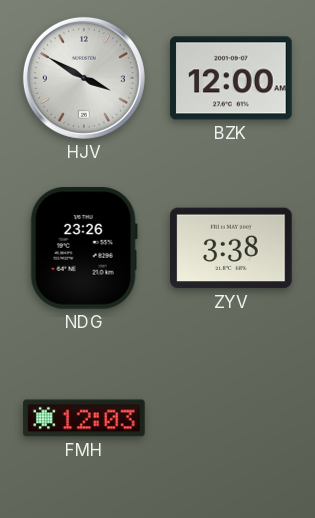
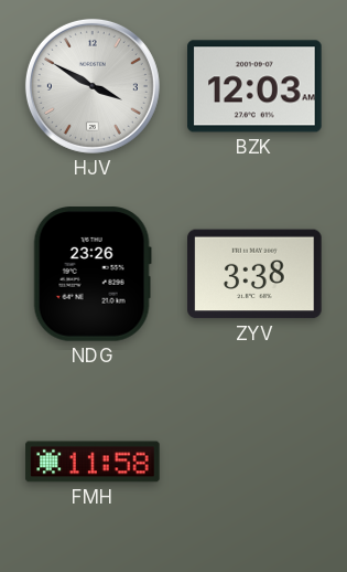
BZK: 12:00 -> 12:03
FMH: 12:03 -> 11:58
